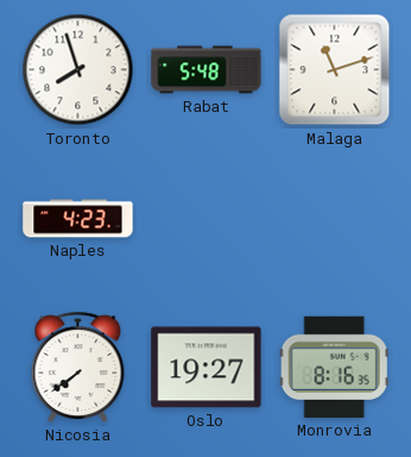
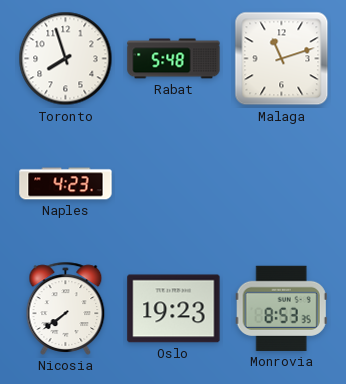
Oslo: 19:27 -> 19:23
Monrovia: 8:16 -> 8:53
